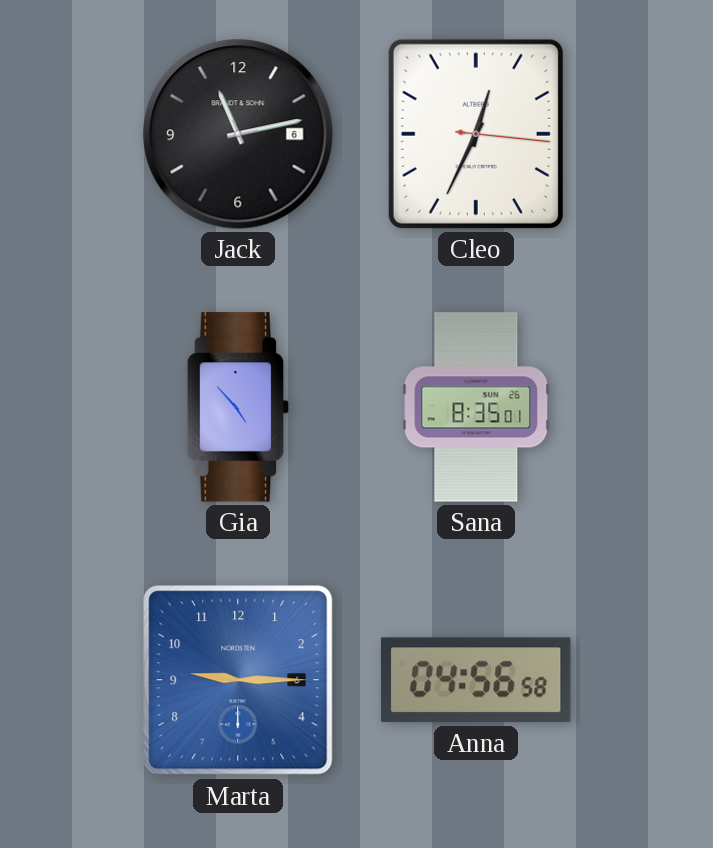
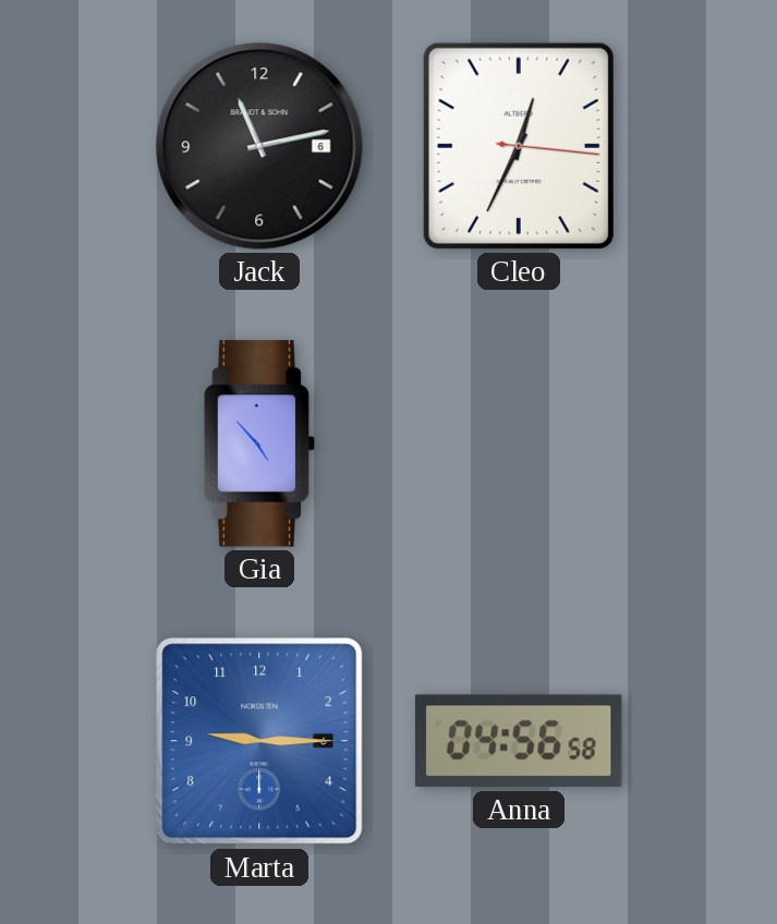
Sana: 8:35 -> none
